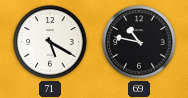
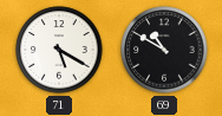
69: 10:47 -> 10:50
